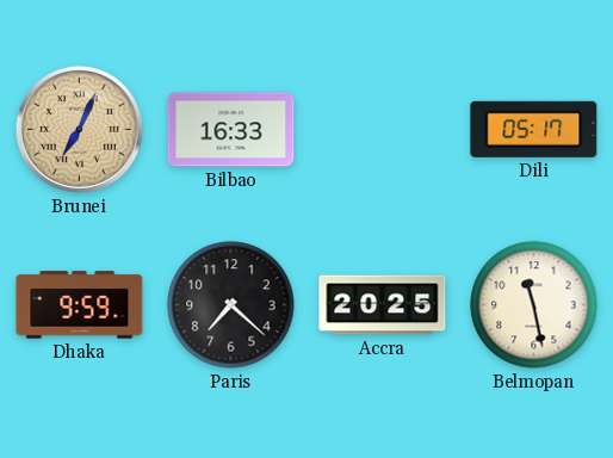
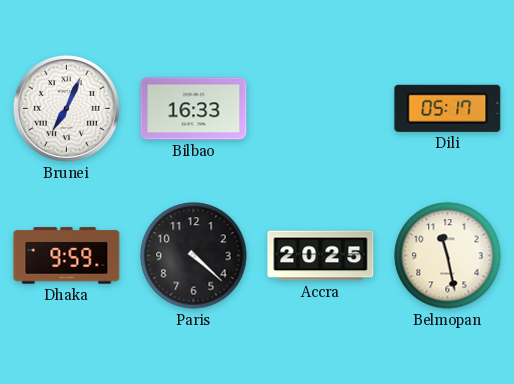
Brunei dial: champagne -> white
Paris: 7:22 -> 4:22
